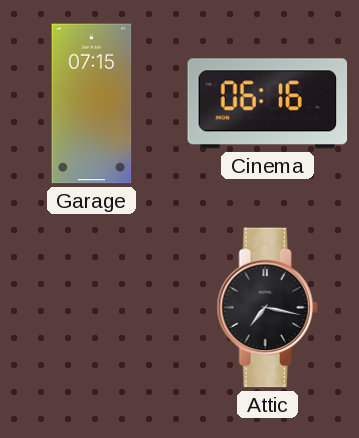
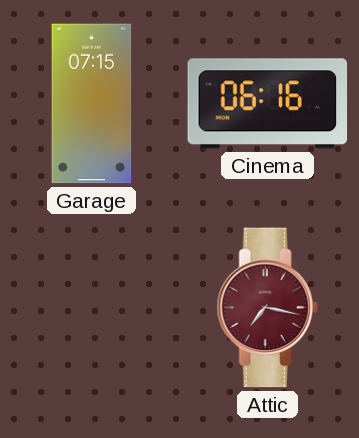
Attic dial: black -> burgundy
